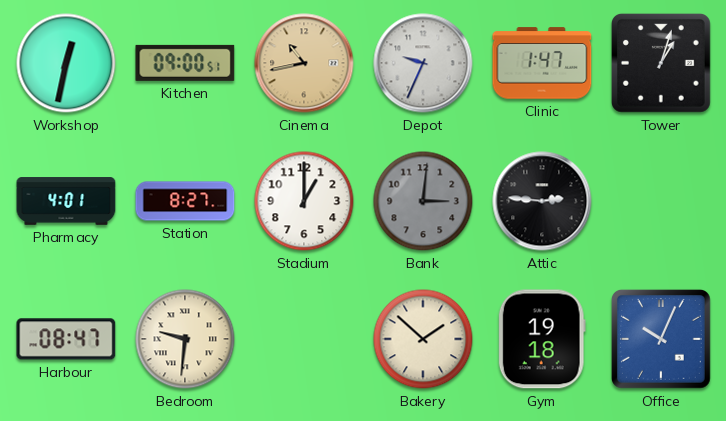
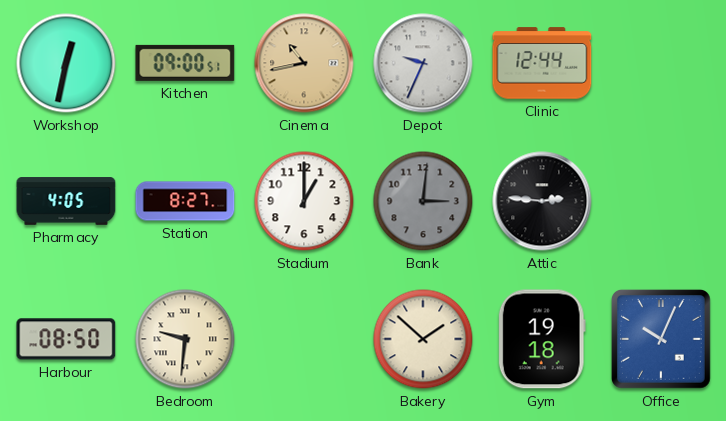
Clinic: 1:47 -> 12:44
Tower: 1:03 -> none
Pharmacy: 4:01 -> 4:05
Harbour: 08:47 -> 08:50
